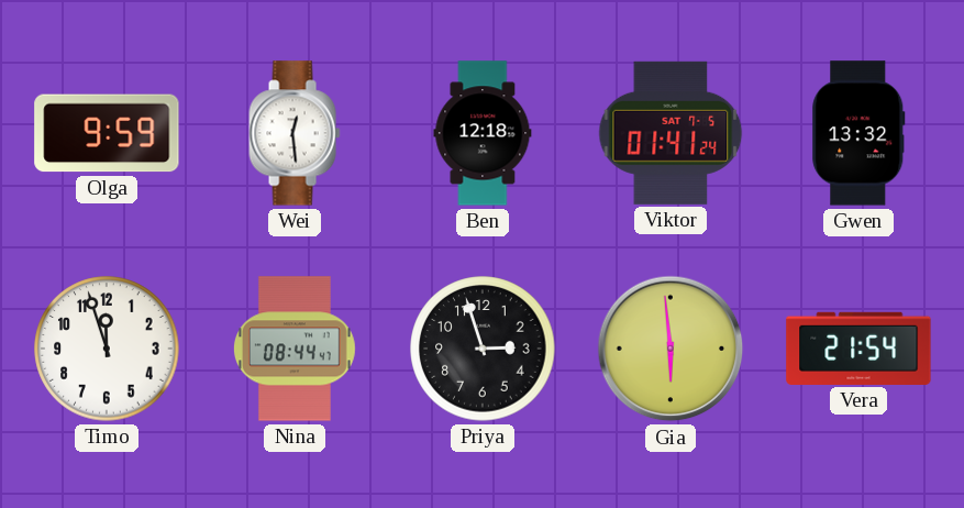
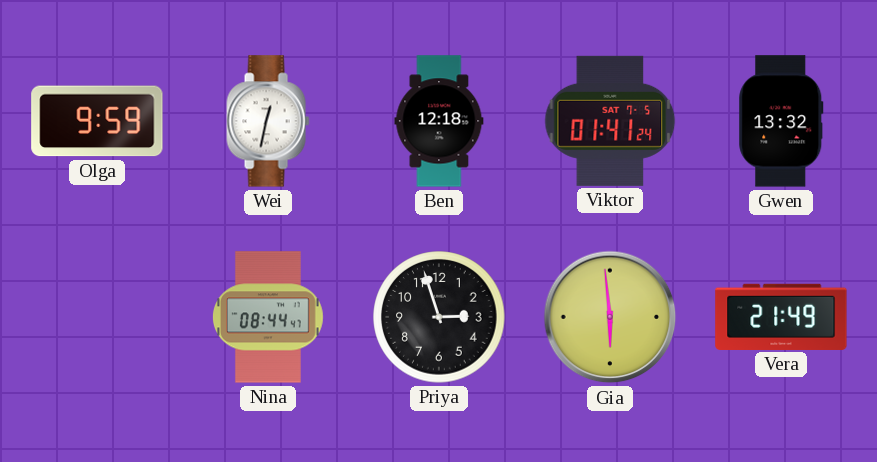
Wei: 12:29 -> 12:32
Timo: 11:57 -> none
Vera: 21:54 -> 21:49
